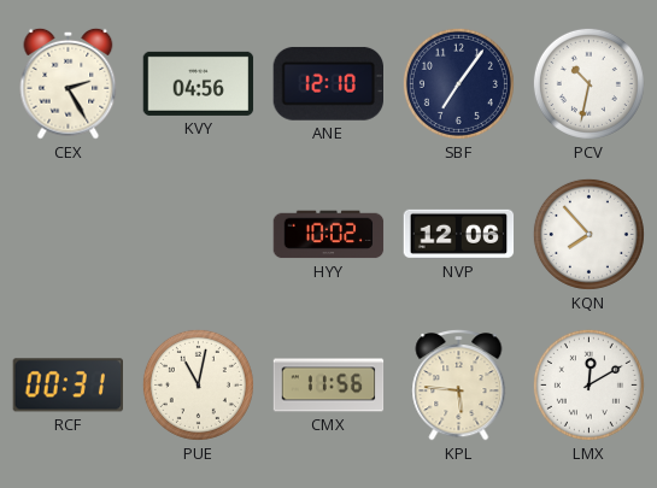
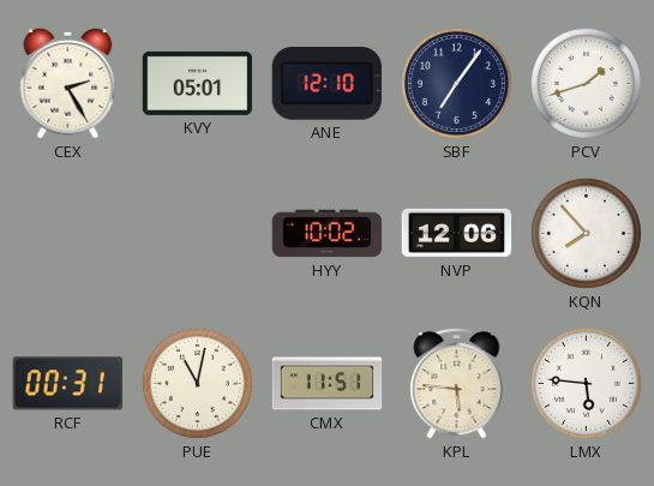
KVY: 04:56 -> 05:01
PCV: 10:32 -> 1:42
CMX: 11:56 -> 11:51
LMX: 12:10 -> 5:46
